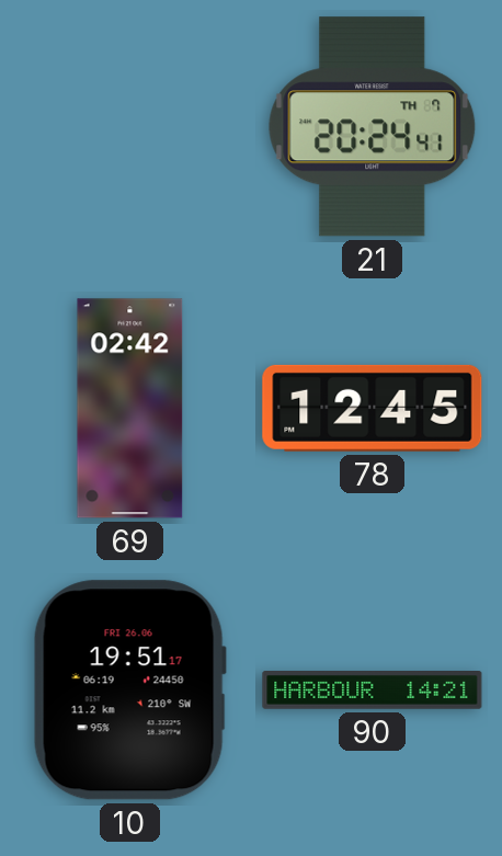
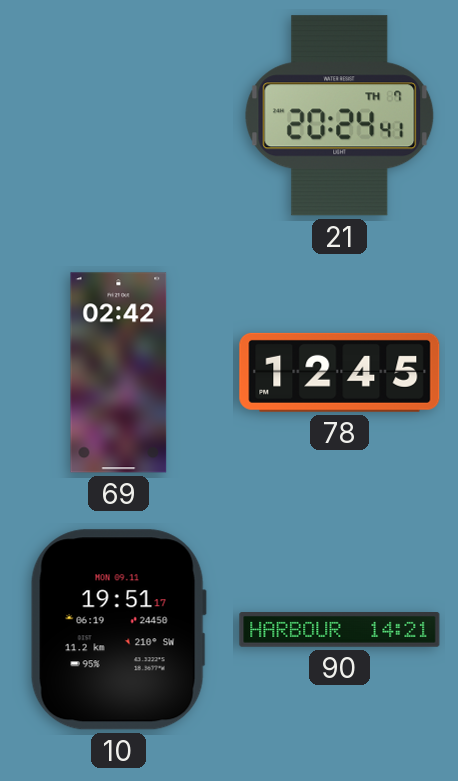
10 date: FRI 26.06 -> MON 09.11
